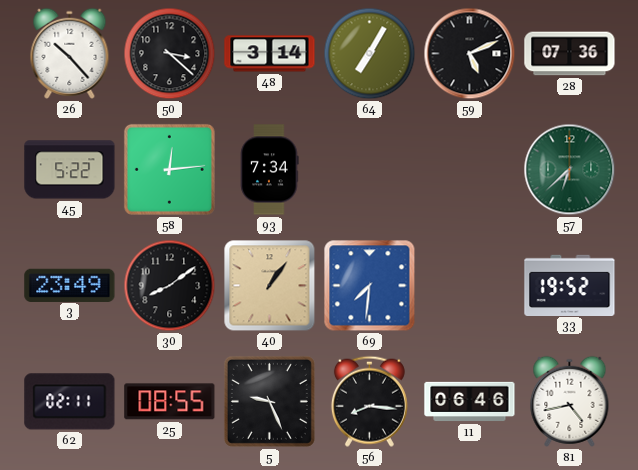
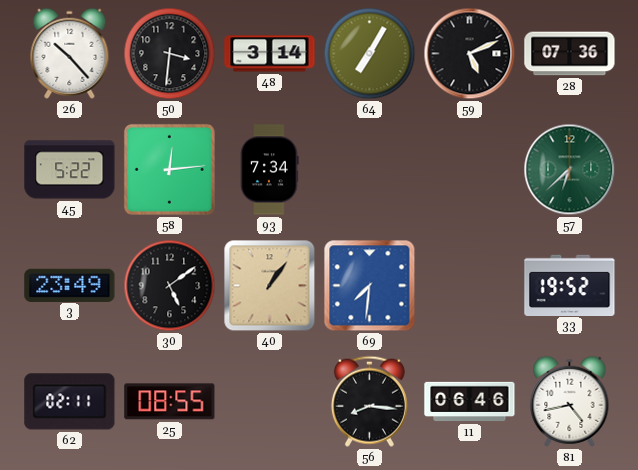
50: 3:22 -> 3:31
30: 8:09 -> 5:09
5: 9:26 -> none
